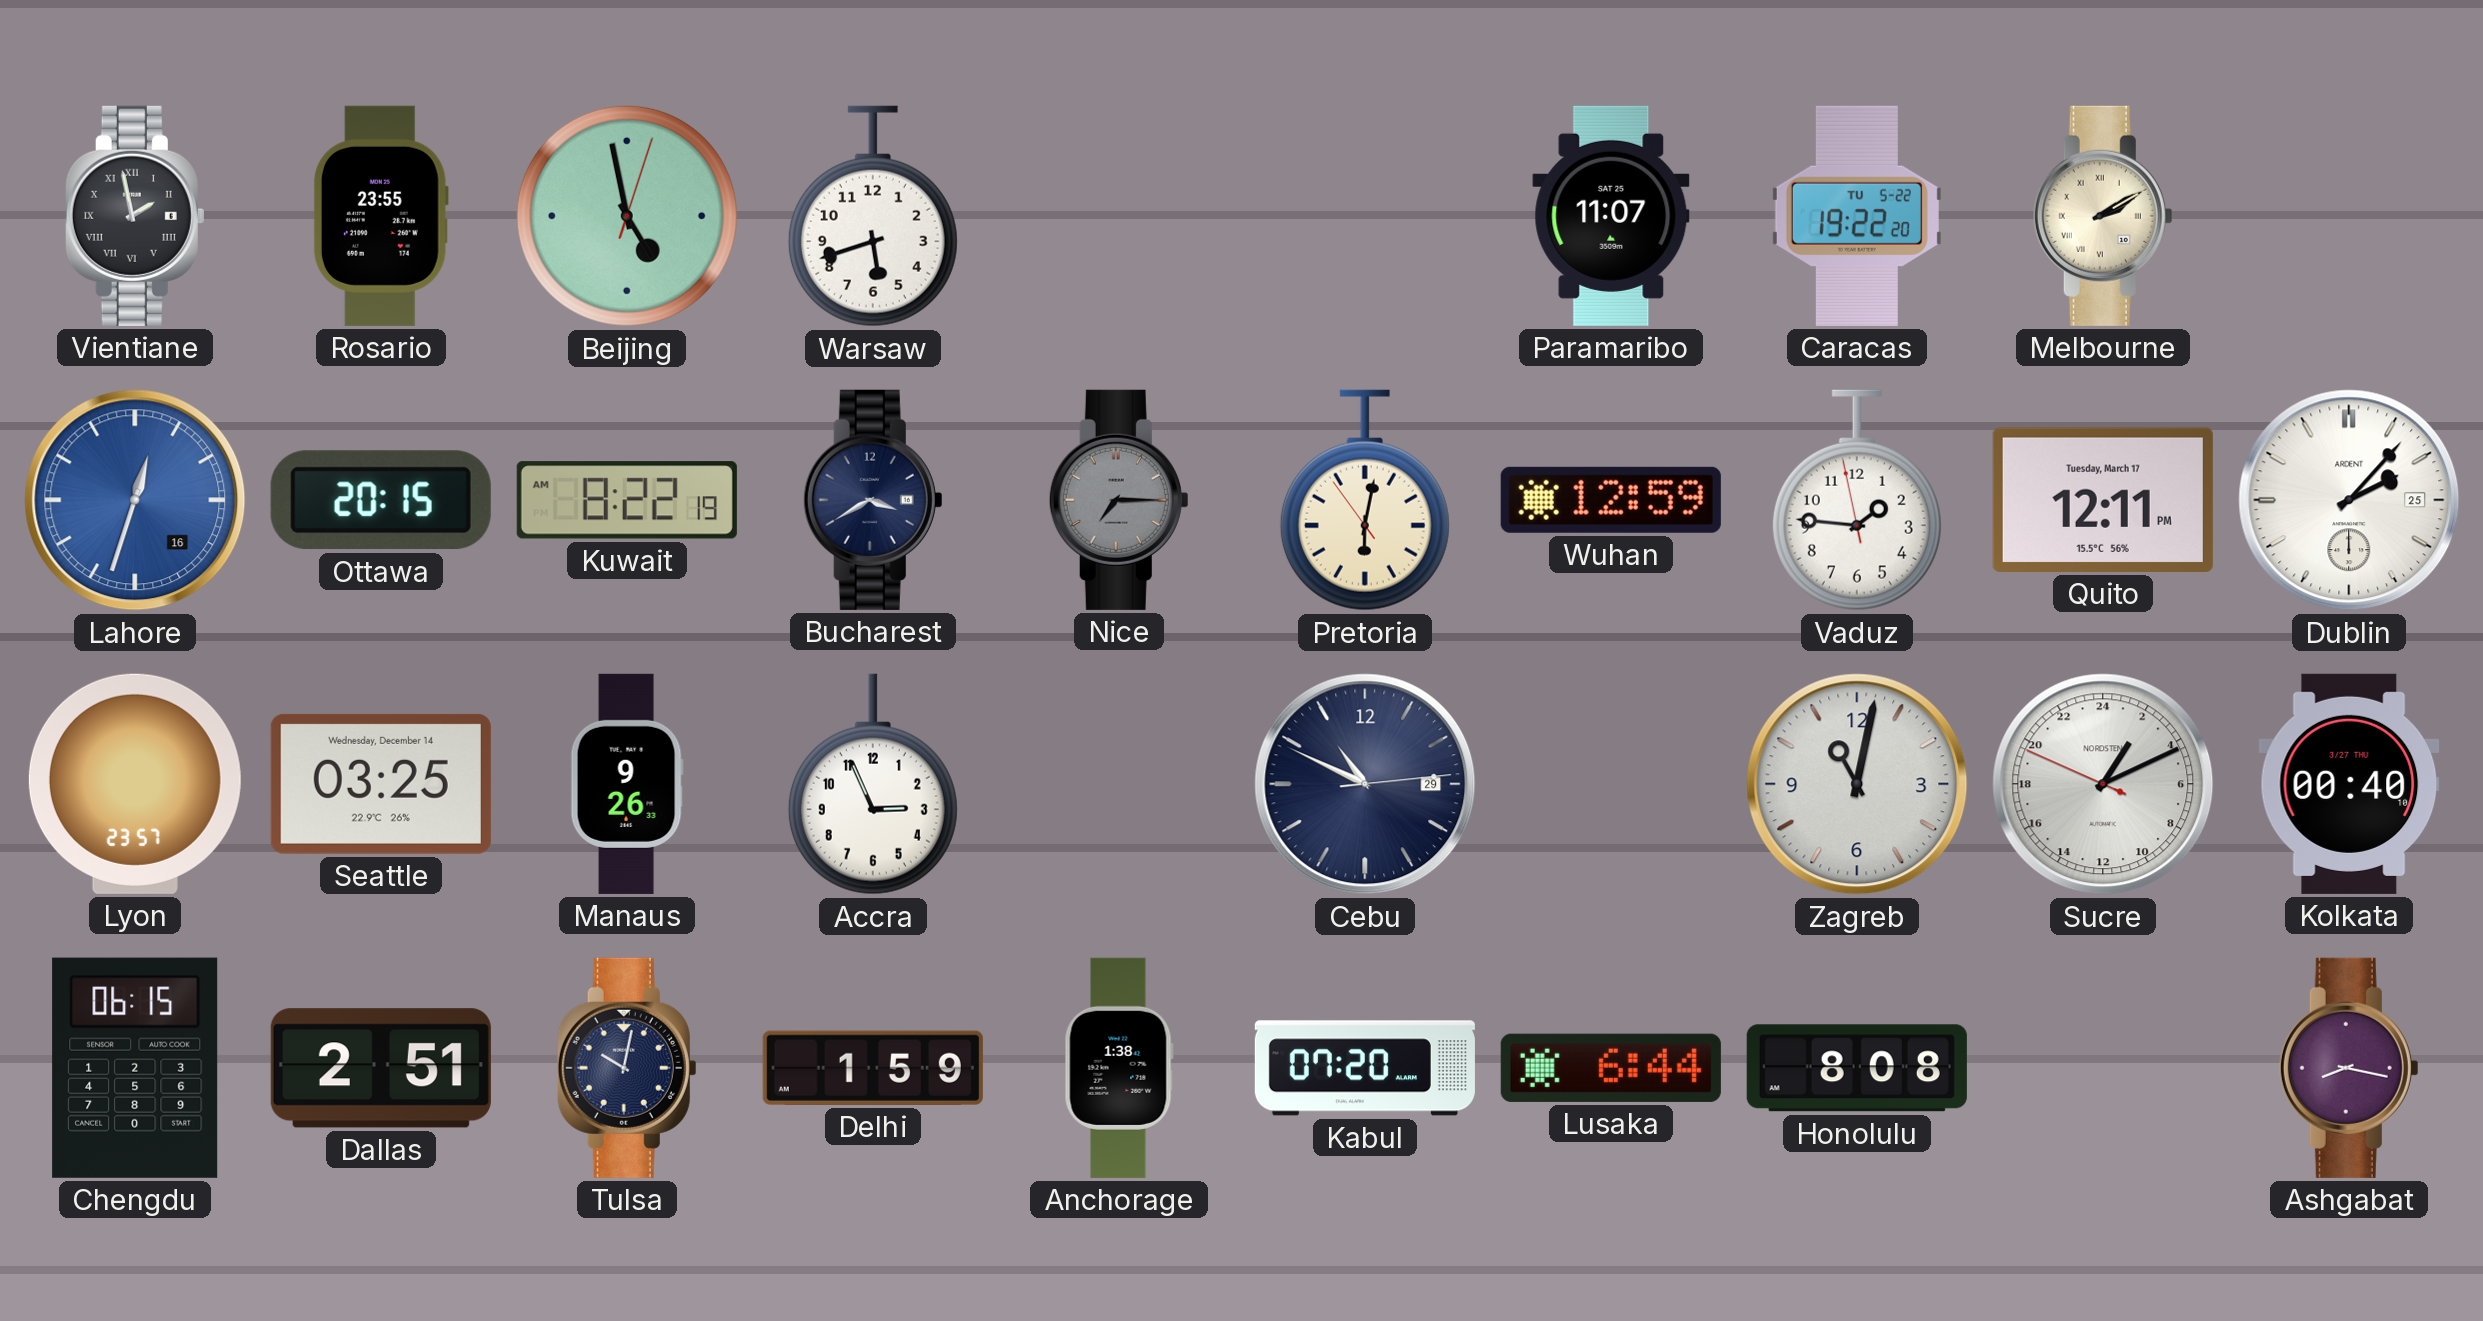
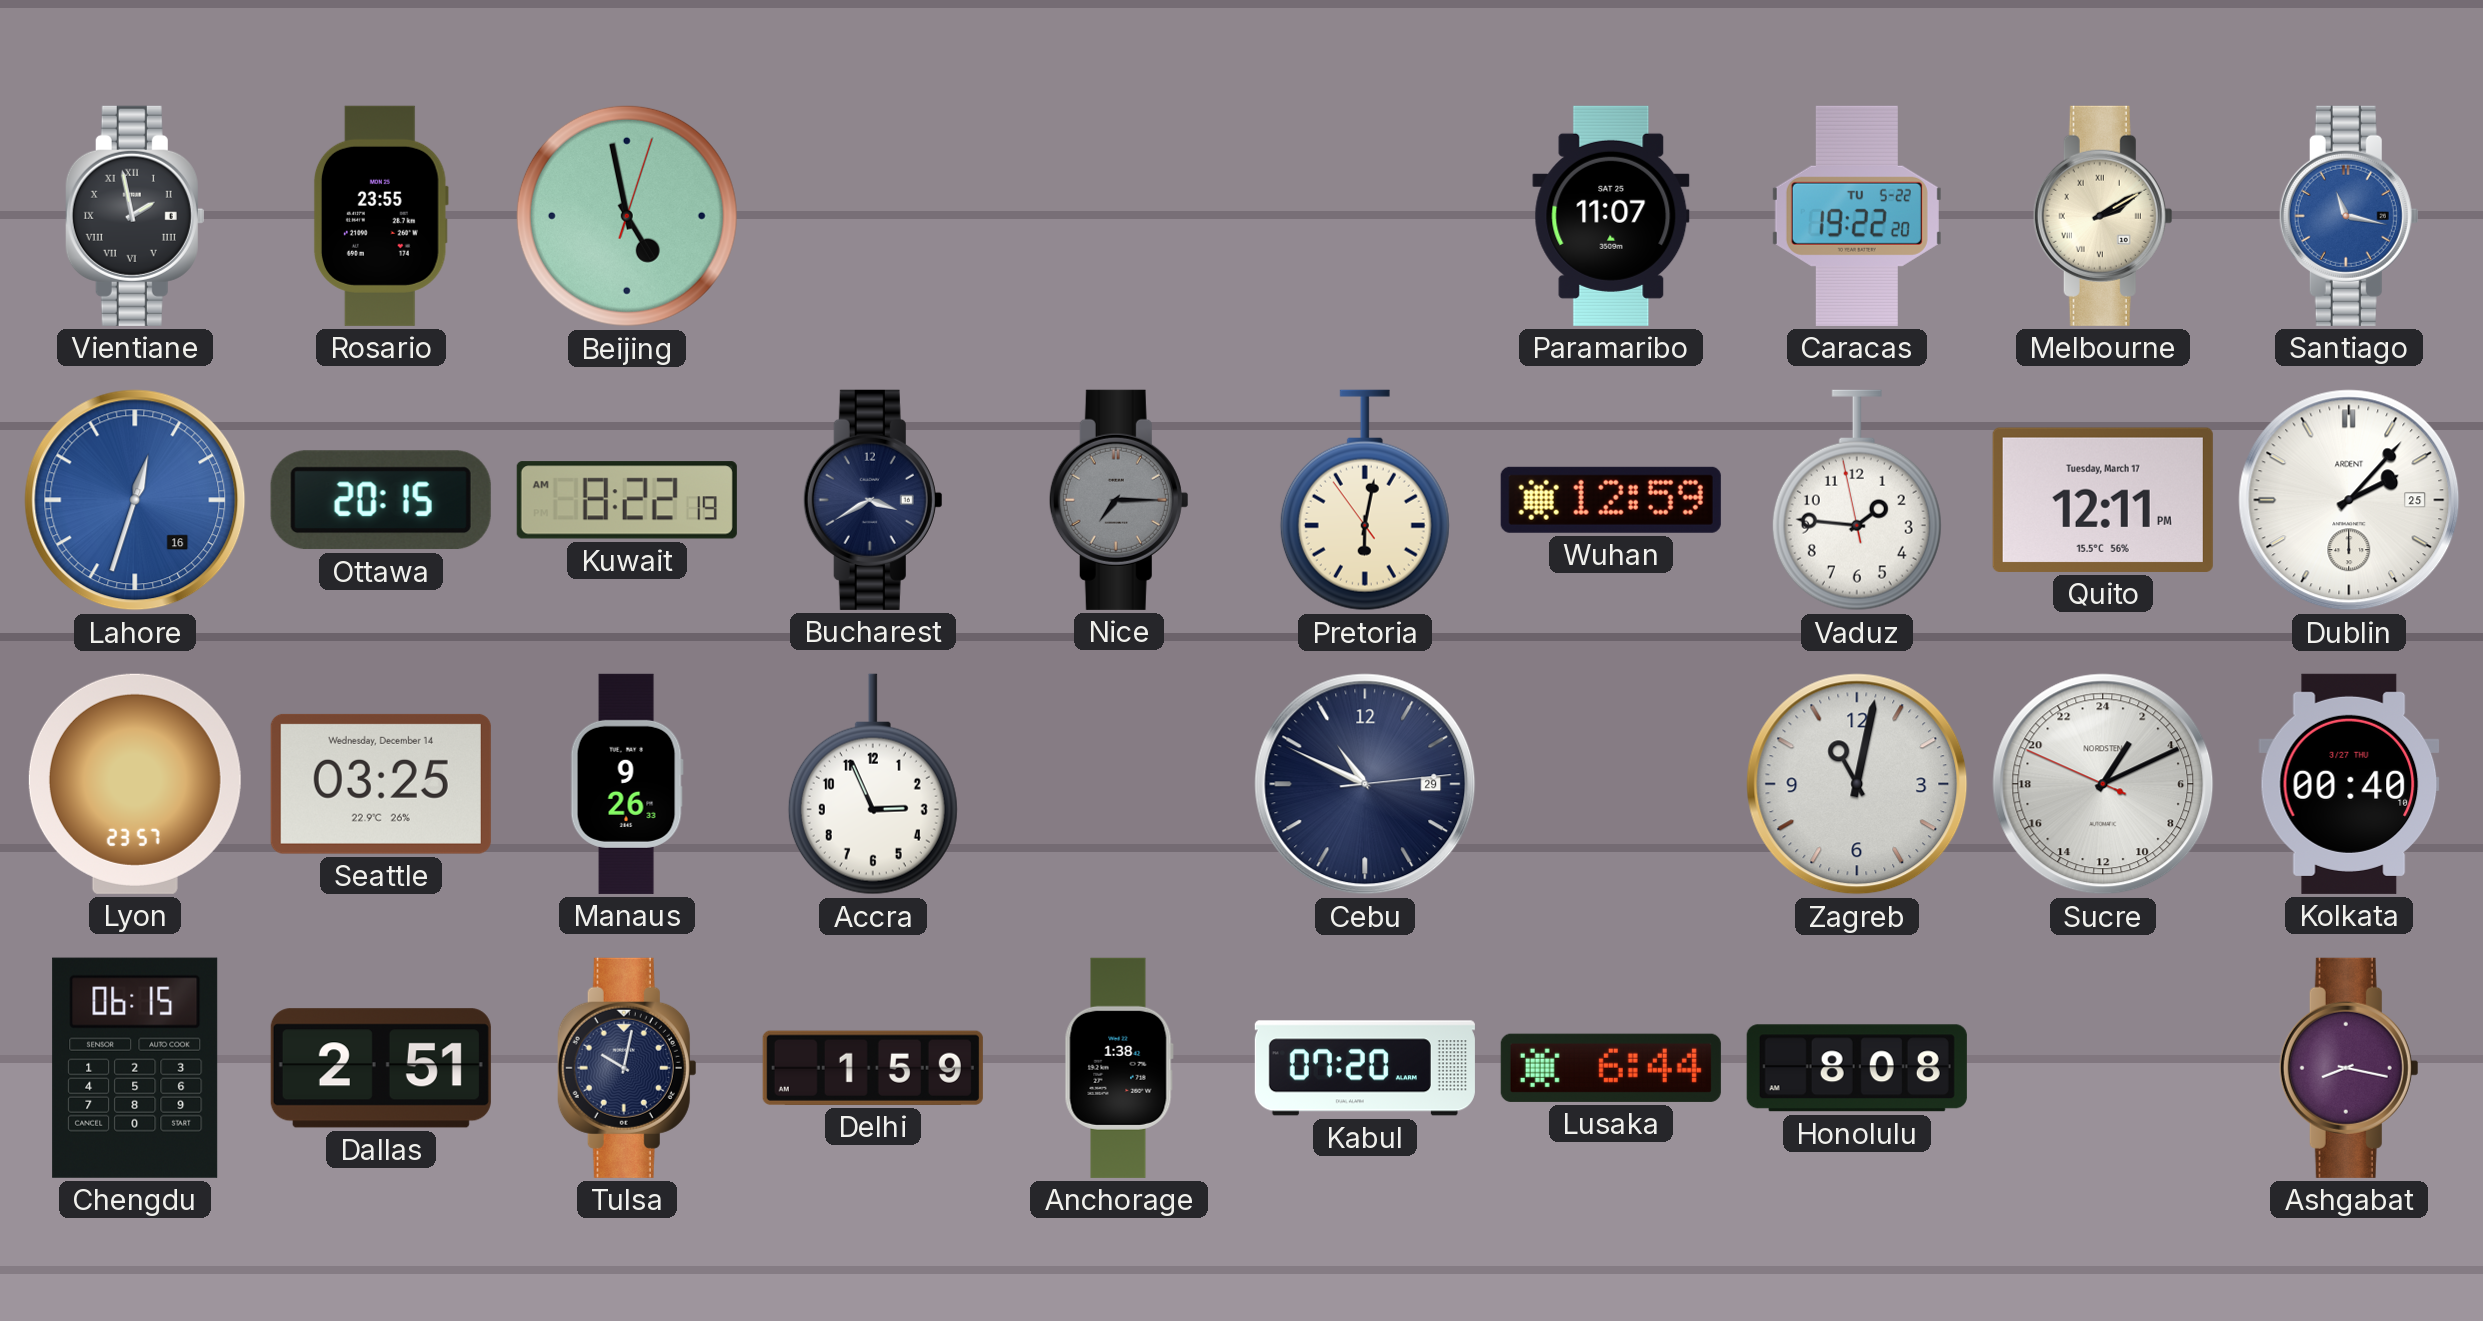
Warsaw: 5:42 -> none
Santiago: none -> 11:17
